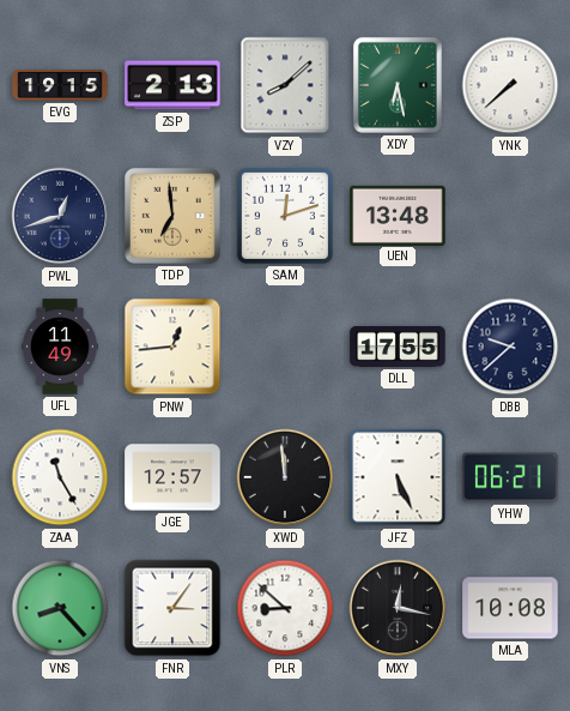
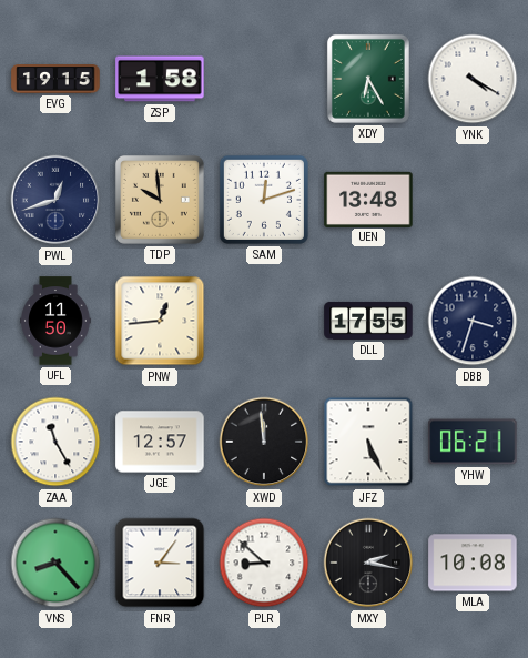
ZSP: 2:13 -> 1:58
VZY: 8:08 -> none
XDY: 6:28 -> 6:25
YNK: 7:38 -> 4:20
TDP: 6:59 -> 9:59
UFL: 11:49 -> 11:50
DBB: 9:38 -> 3:33
MXY: 12:17 -> 2:17
